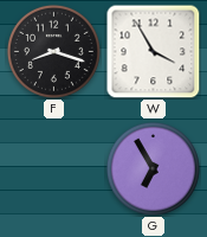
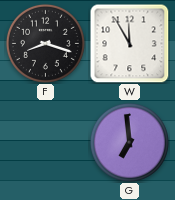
W: 3:55 -> 11:55
G: 6:55 -> 6:59
